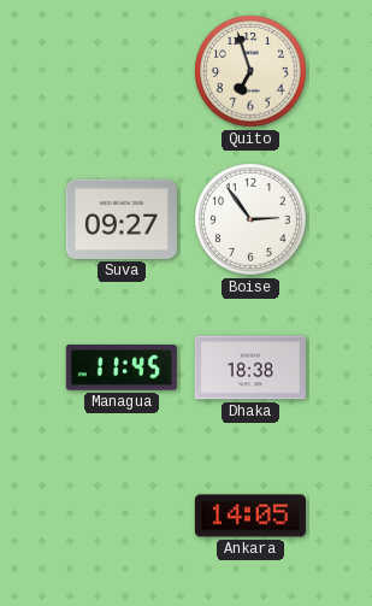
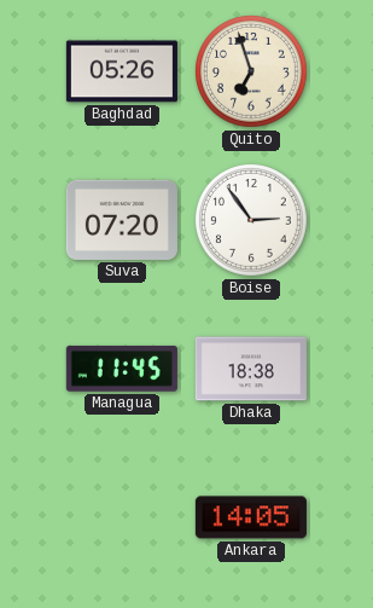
Baghdad: none -> 05:26
Suva: 09:27 -> 07:20
